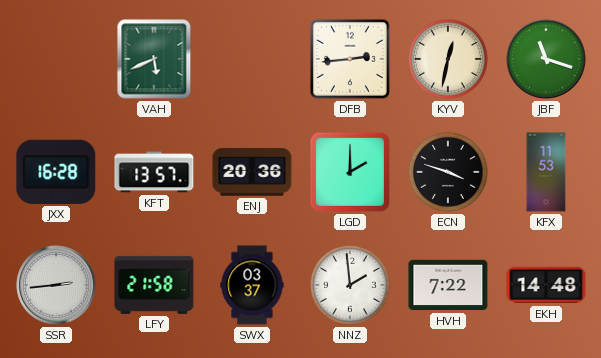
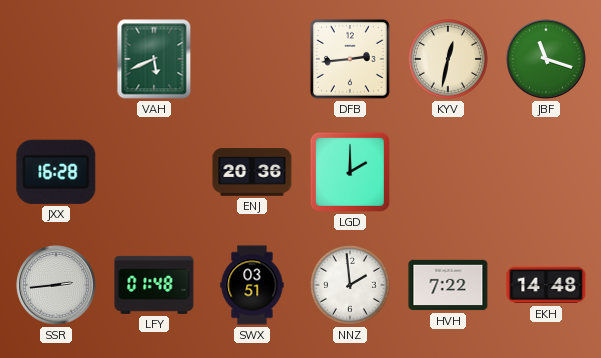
KFT: 13:57 -> none
ECN: 3:48 -> none
KFX: 11:53 -> none
LFY: 21:58 -> 01:48
SWX: 03:37 -> 03:51
